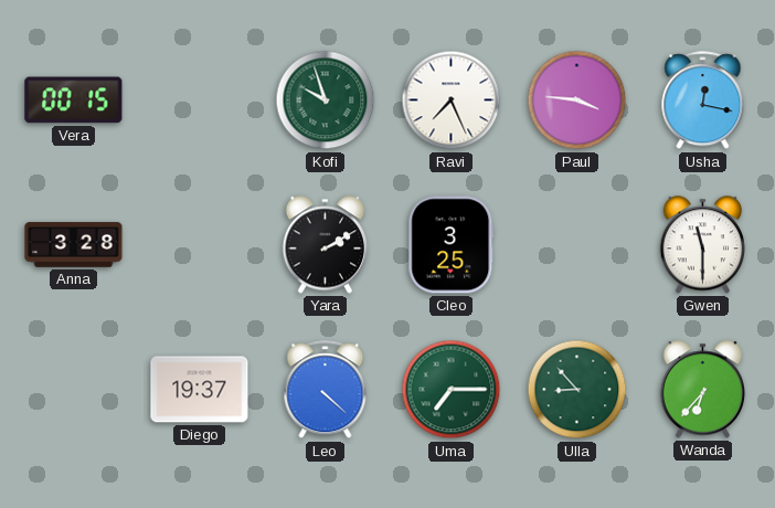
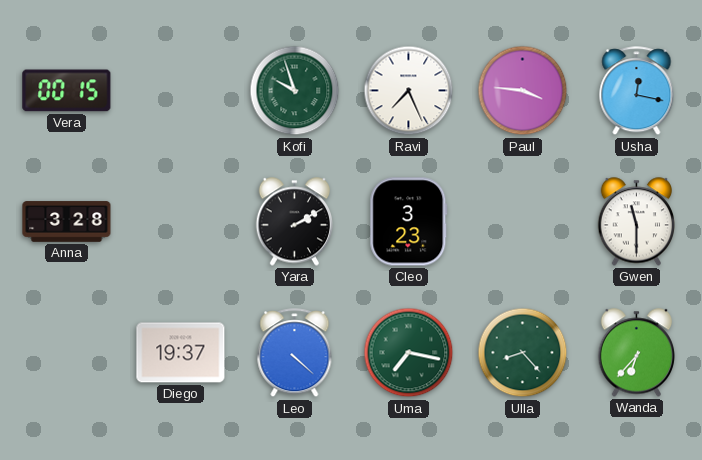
Cleo: 3:25 -> 3:23
Uma: 7:15 -> 7:17
Ulla: 8:53 -> 8:23
